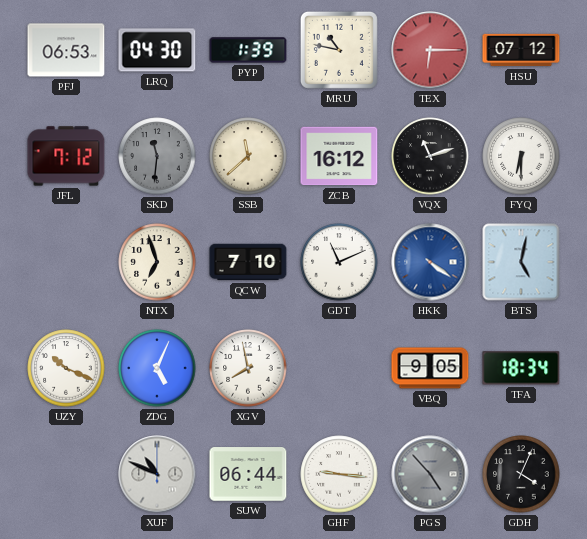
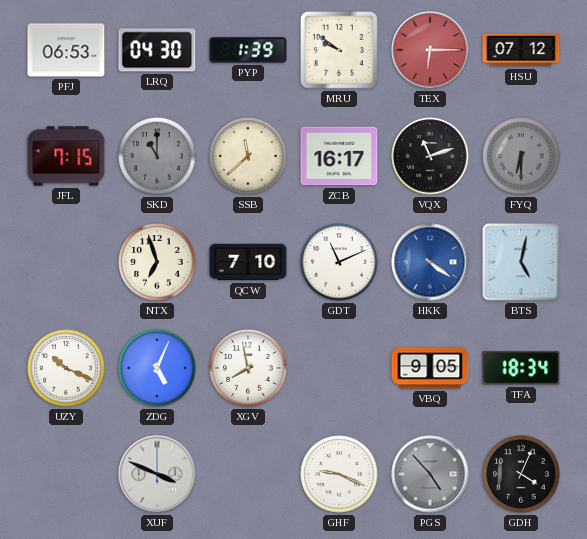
MRU: 10:47 -> 9:51
JFL: 7:12 -> 7:15
SKD: 11:31 -> 11:00
ZCB: 16:12 -> 16:17
FYQ dial: white -> grey
XUF: 10:49 -> 3:49
SUW: 06:44 -> none
GHF: 9:16 -> 9:19
